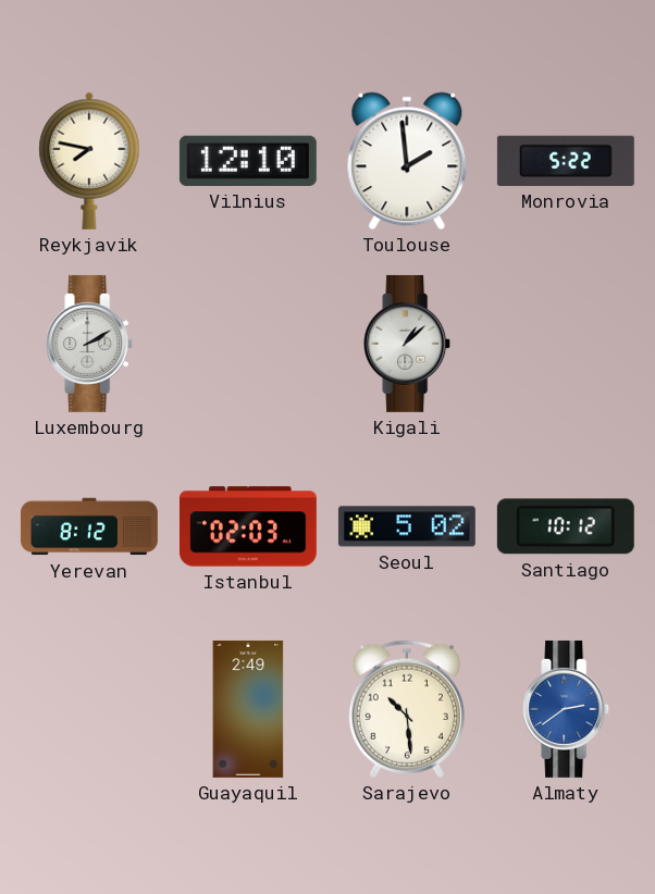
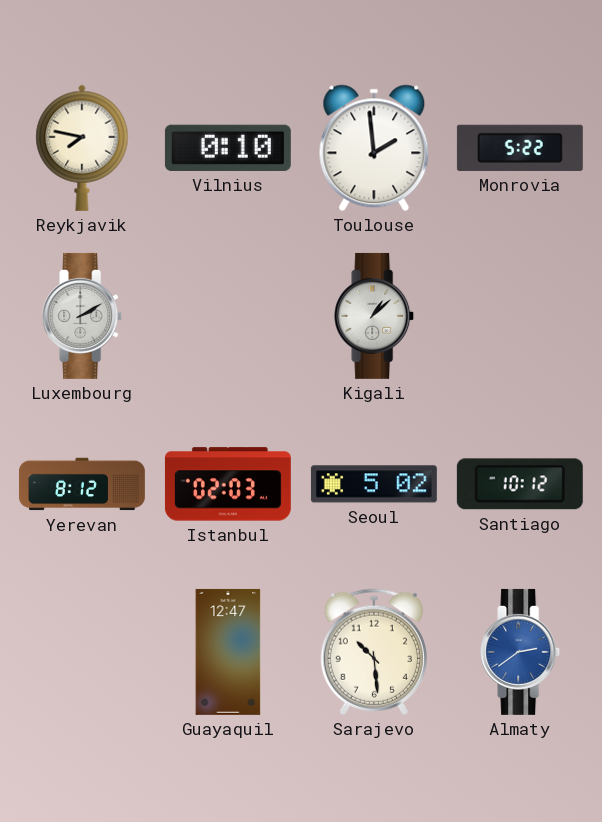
Vilnius: 12:10 -> 0:10
Guayaquil: 2:49 -> 12:47
